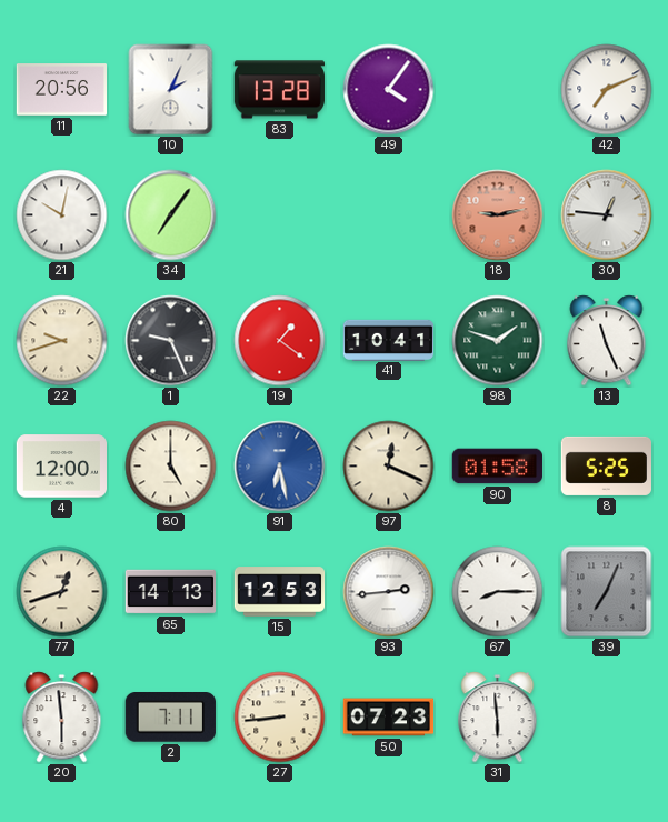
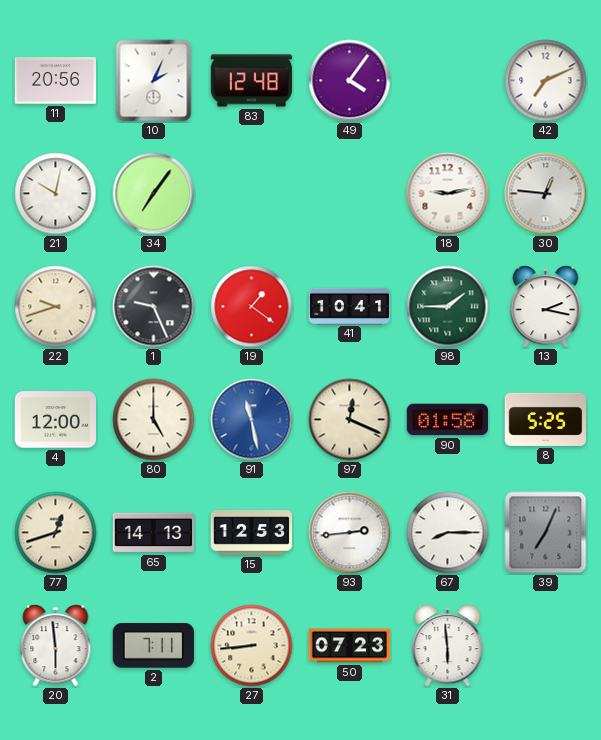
83: 13:28 -> 12:48
18 dial: salmon -> white
98: 1:48 -> 1:45
13: 11:26 -> 2:17
91: 6:28 -> 11:28
